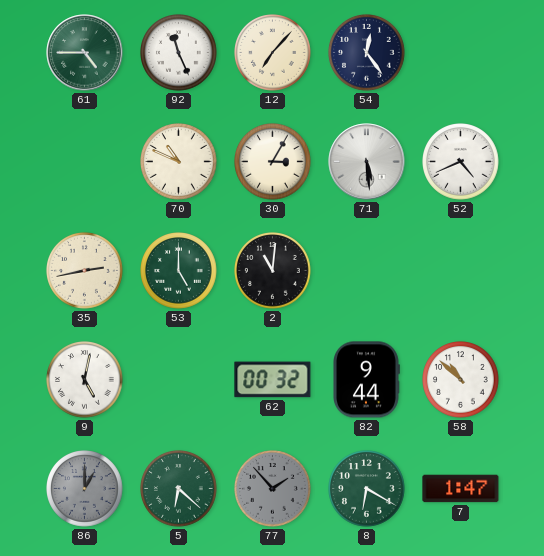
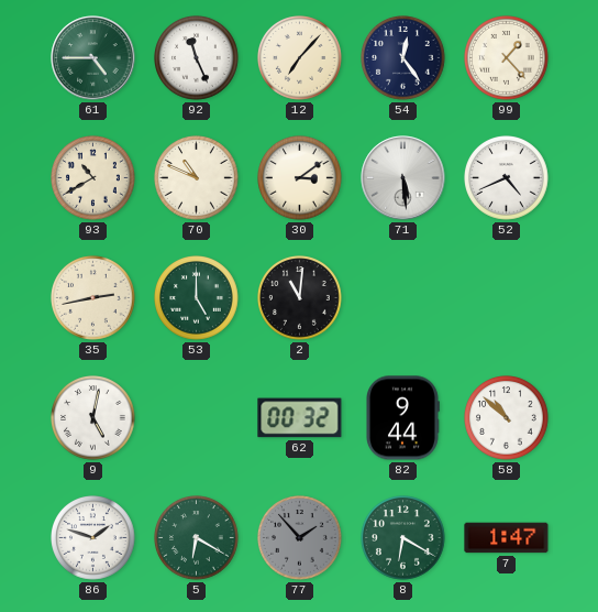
99: none -> 1:23
93: none -> 10:40
30: 3:05 -> 3:09
86: 1:00 -> 1:48
86 dial: grey -> white
5: 6:22 -> 6:20
